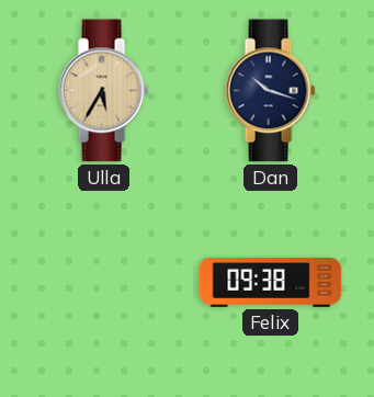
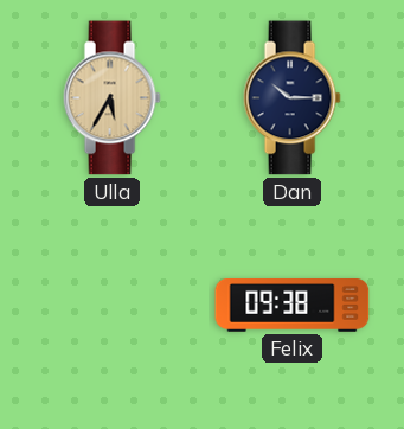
Dan: 10:18 -> 10:15
